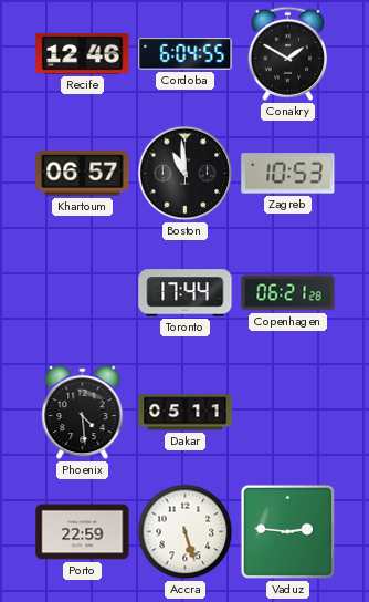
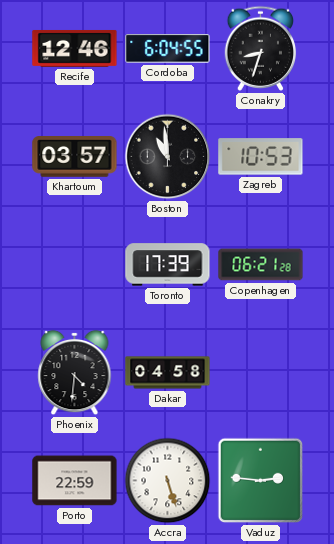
Conakry: 1:50 -> 8:33
Khartoum: 06:57 -> 03:57
Toronto: 17:44 -> 17:39
Phoenix: 4:29 -> 4:31
Dakar: 05:11 -> 04:58
